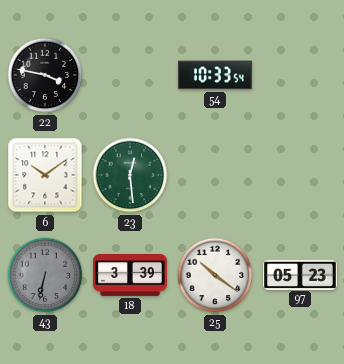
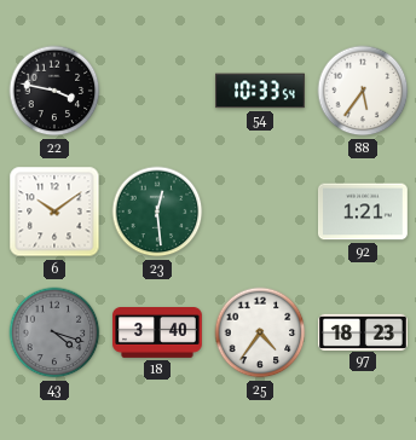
88: none -> 5:36
92: none -> 1:21
43: 6:32 -> 4:18
18: 3:39 -> 3:40
25: 10:21 -> 4:36
97: 05:23 -> 18:23
